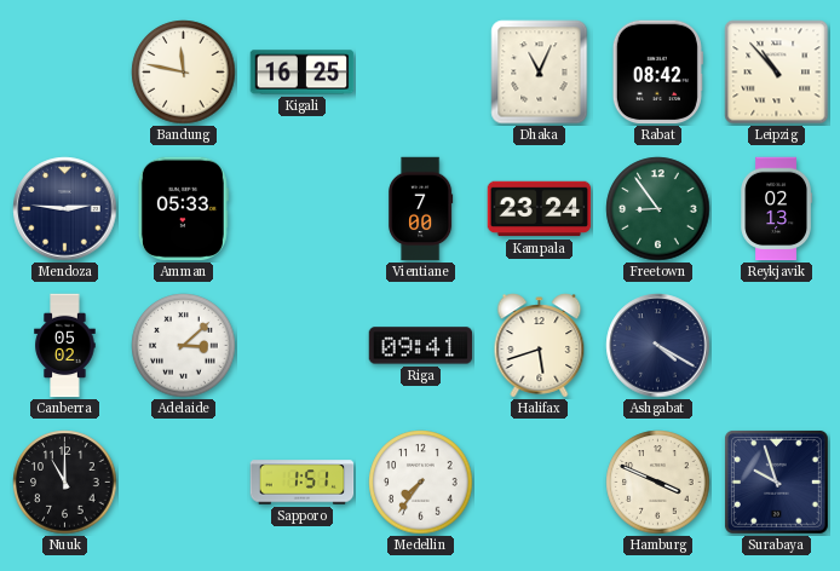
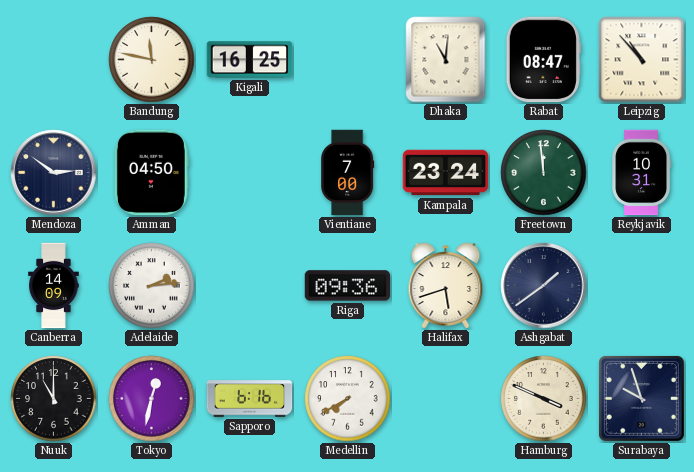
Dhaka: 11:04 -> 11:01
Rabat: 08:42 -> 08:47
Mendoza: 2:46 -> 2:51
Amman: 05:33 -> 04:50
Freetown: 8:54 -> 11:59
Reykjavik: 02:13 -> 10:31
Canberra: 05:02 -> 14:09
Adelaide: 3:08 -> 2:14
Riga: 09:41 -> 09:36
Ashgabat: 4:20 -> 1:39
Tokyo: none -> 12:32
Sapporo: 1:51 -> 6:16
Medellin: 7:36 -> 7:40
